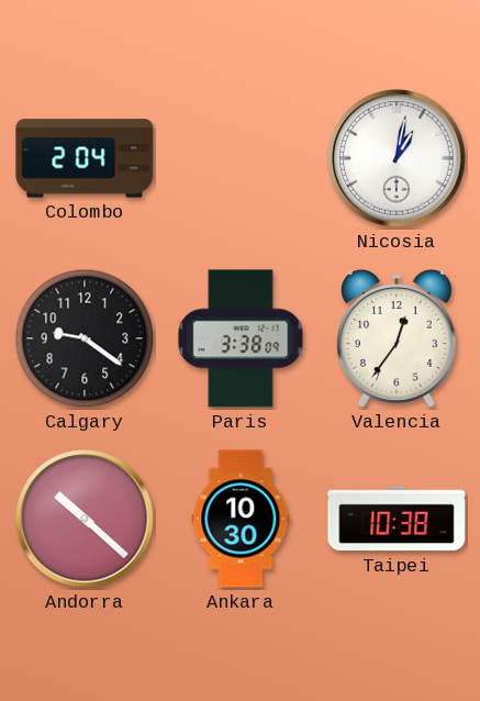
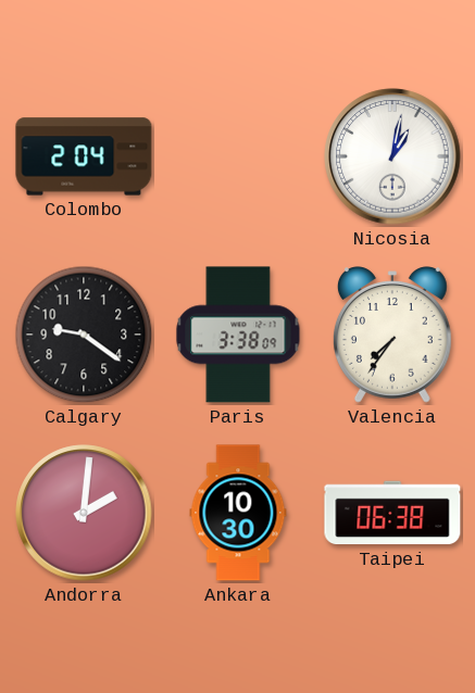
Valencia: 12:36 -> 7:36
Andorra: 10:22 -> 2:01
Taipei: 10:38 -> 06:38
